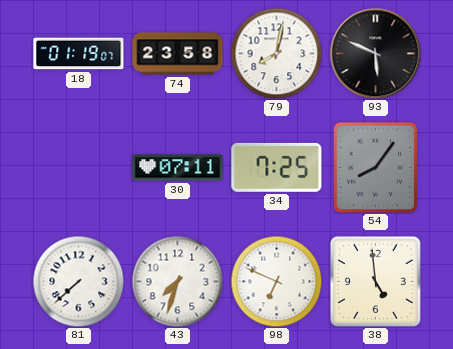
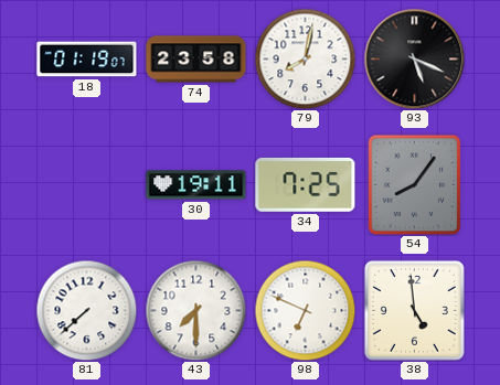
93: 5:49 -> 5:19
30: 07:11 -> 19:11
43: 7:33 -> 7:30
